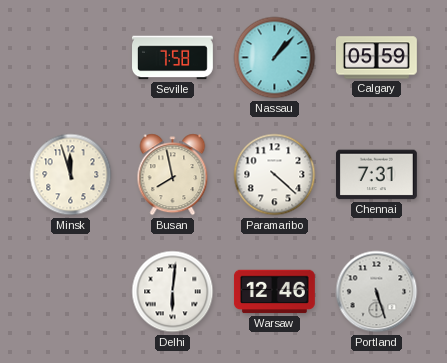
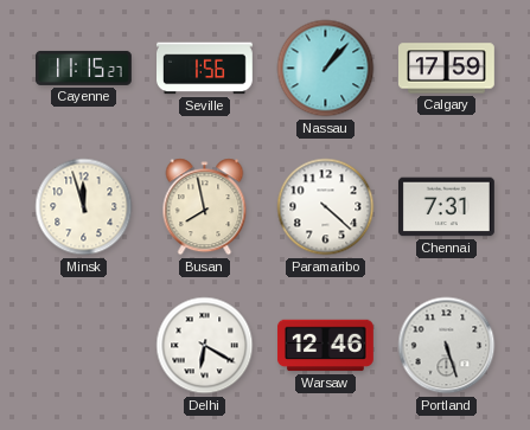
Cayenne: none -> 11:15
Seville: 7:58 -> 1:56
Calgary: 05:59 -> 17:59
Delhi: 6:01 -> 6:20
